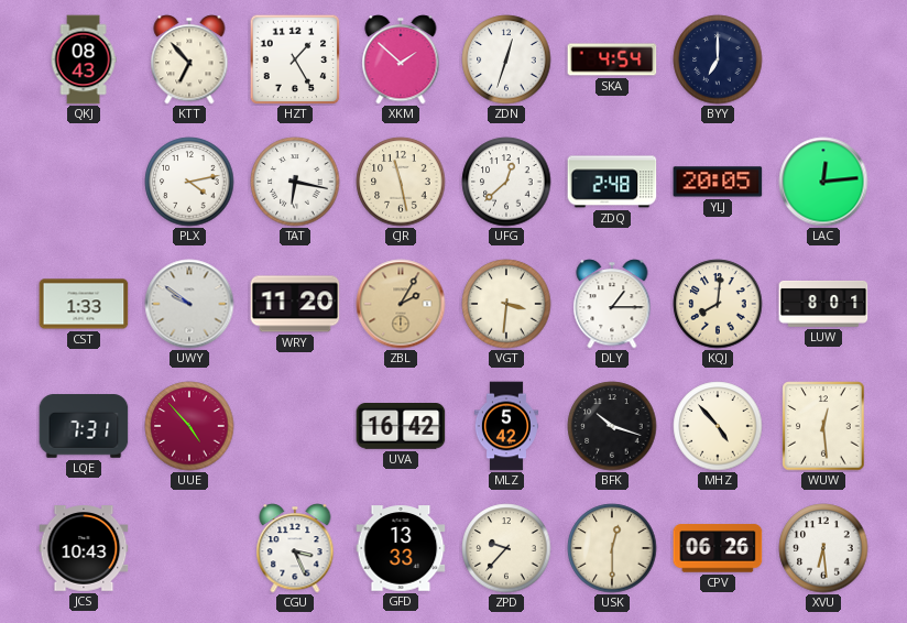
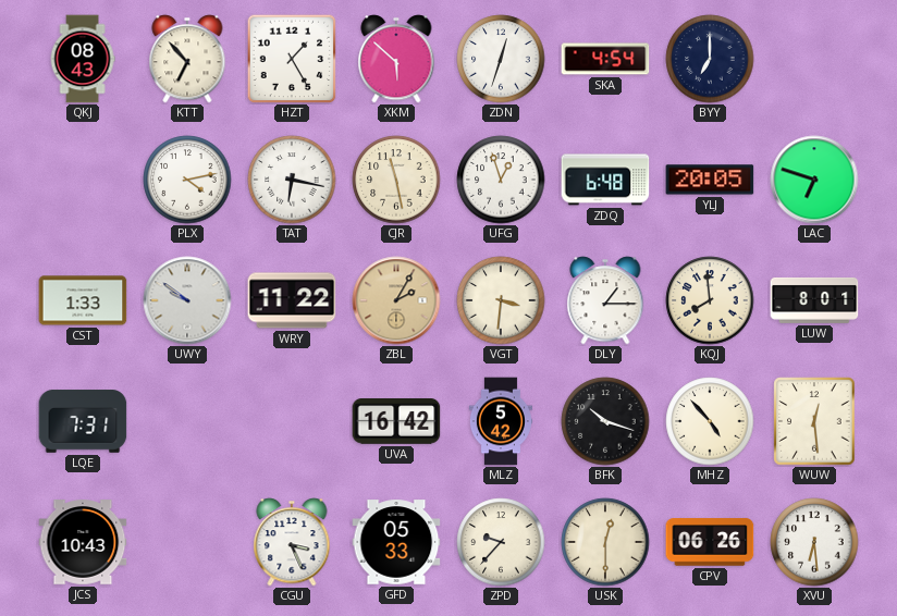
XKM: 1:52 -> 5:52
UFG: 12:38 -> 12:57
ZDQ: 2:48 -> 6:48
LAC: 12:14 -> 6:48
WRY: 11:20 -> 11:22
KQJ: 8:01 -> 7:59
UUE: 4:53 -> none
GFD: 13:33 -> 05:33
